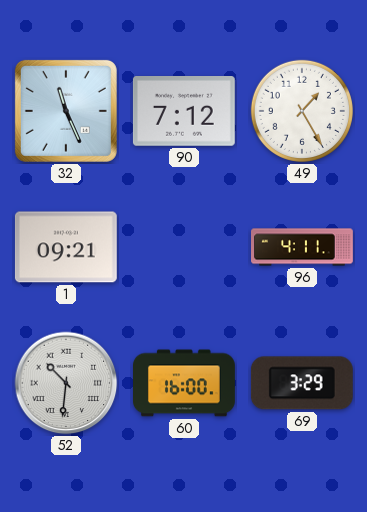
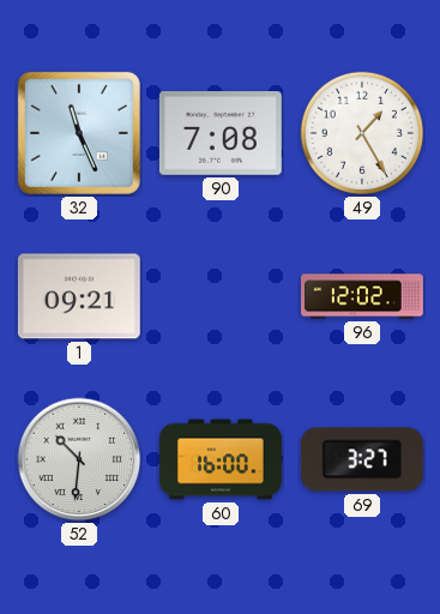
90: 7:12 -> 7:08
96: 4:11 -> 12:02
69: 3:29 -> 3:27
